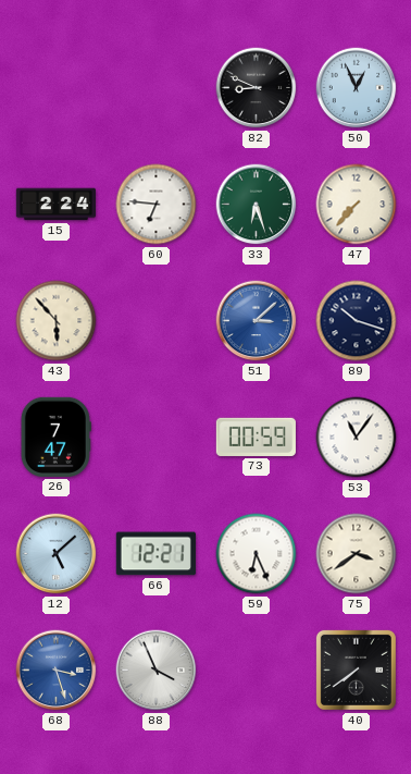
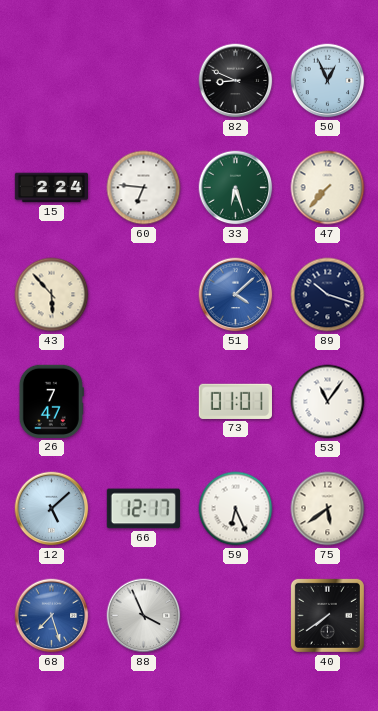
51: 3:08 -> 4:08
73: 00:59 -> 01:01
66: 12:21 -> 12:17
75: 3:39 -> 5:39
68: 3:27 -> 7:27
